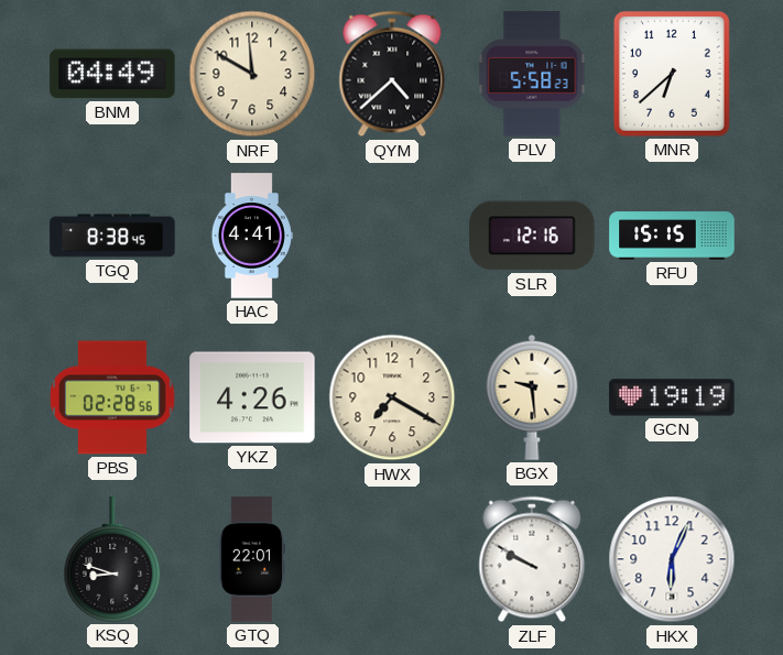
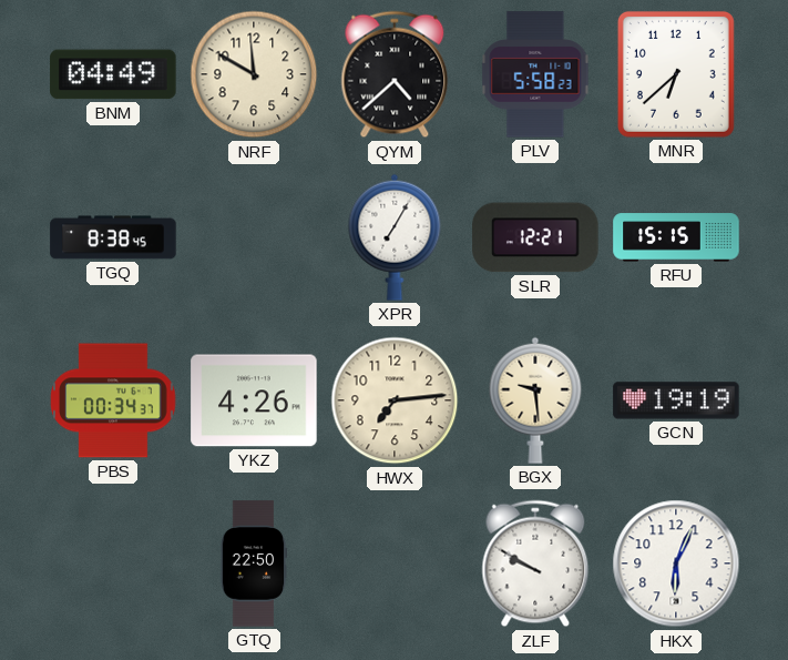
HAC: 4:41 -> none
XPR: none -> 7:05
SLR: 12:16 -> 12:21
PBS: 02:28 -> 00:34
HWX: 7:20 -> 7:14
KSQ: 8:48 -> none
GTQ: 22:01 -> 22:50
